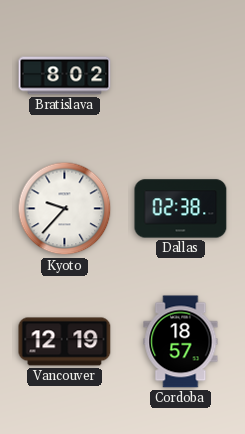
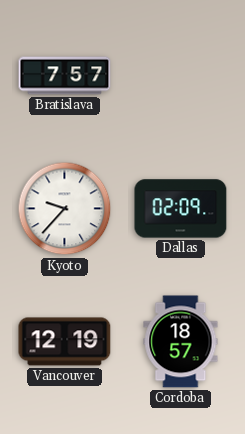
Bratislava: 8:02 -> 7:57
Dallas: 02:38 -> 02:09
